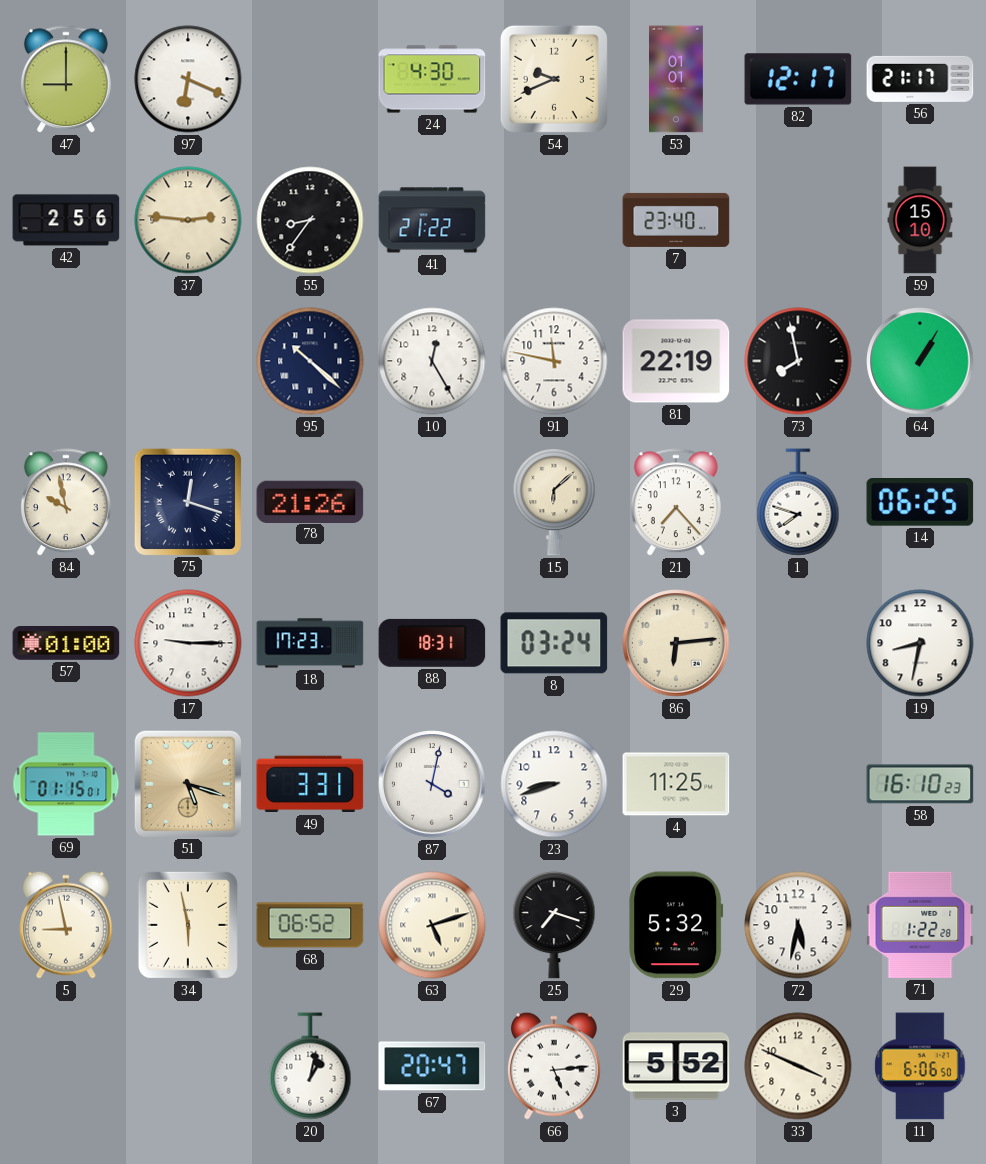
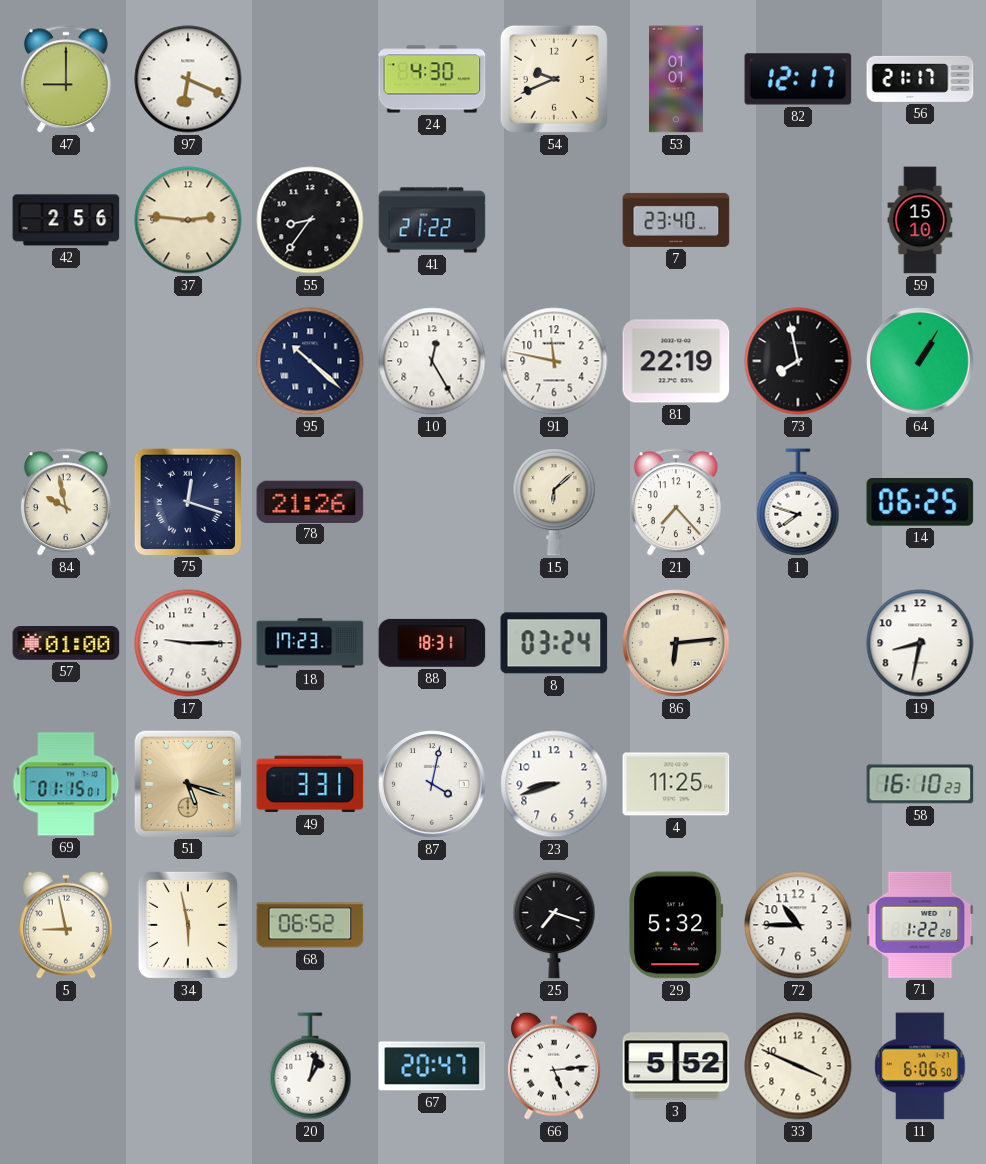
63: 5:12 -> none
72: 5:32 -> 10:45
